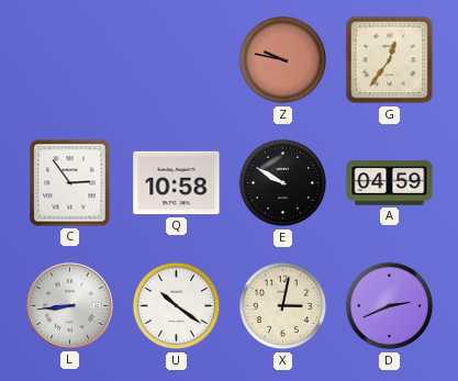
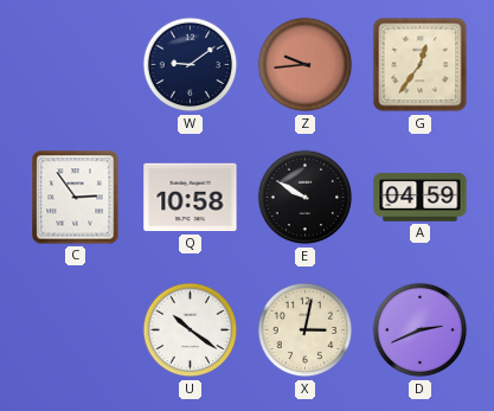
W: none -> 9:09
Z: 9:47 -> 9:44
L: 8:44 -> none
